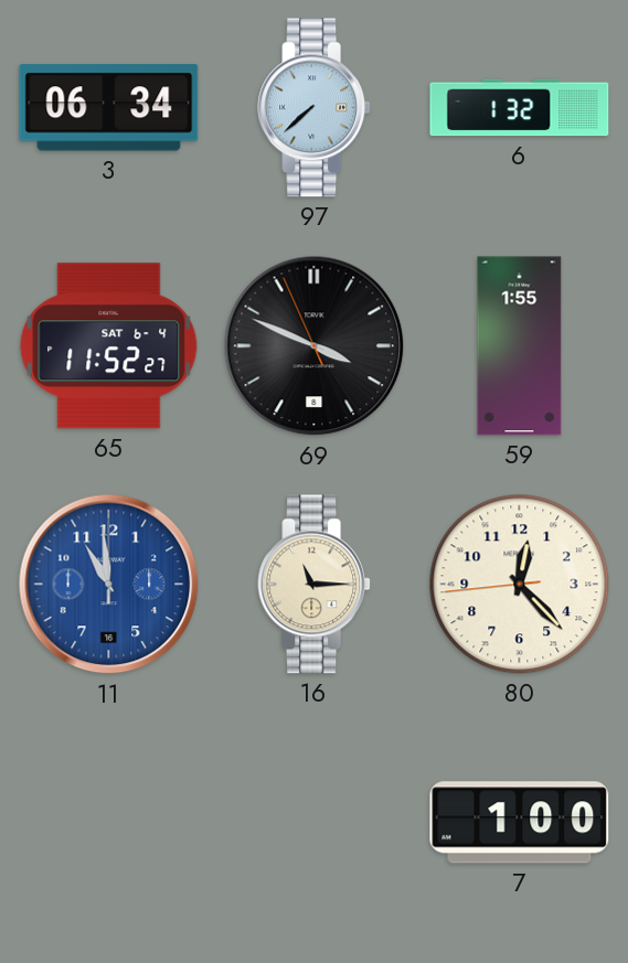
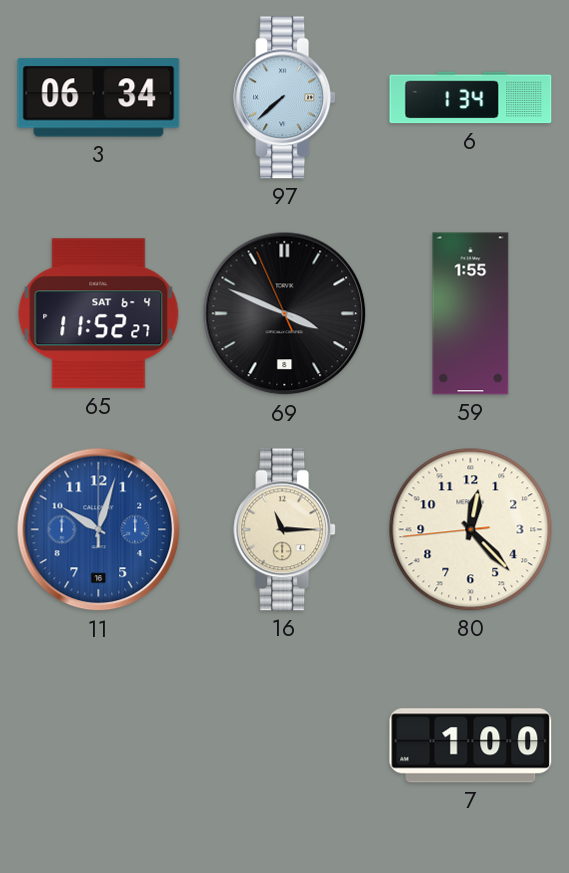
6: 1:32 -> 1:34
11: 10:59 -> 10:03
